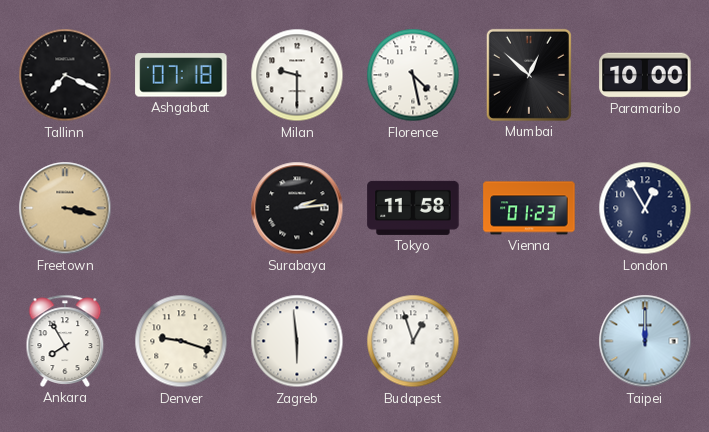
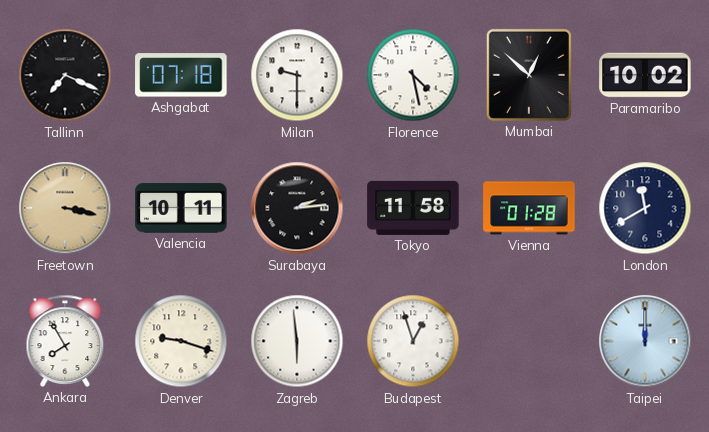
Paramaribo: 10:00 -> 10:02
Valencia: none -> 10:11
Vienna: 01:23 -> 01:28
London: 12:55 -> 11:40
